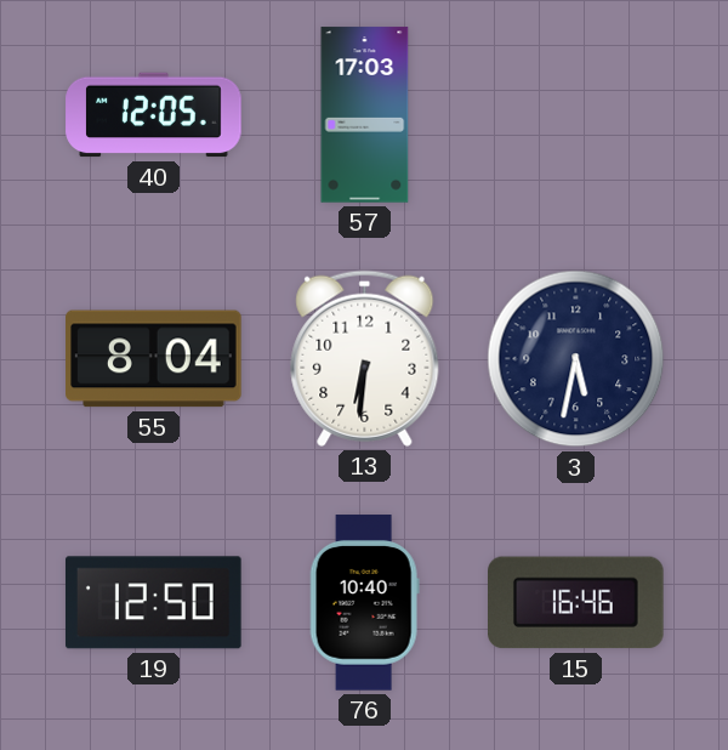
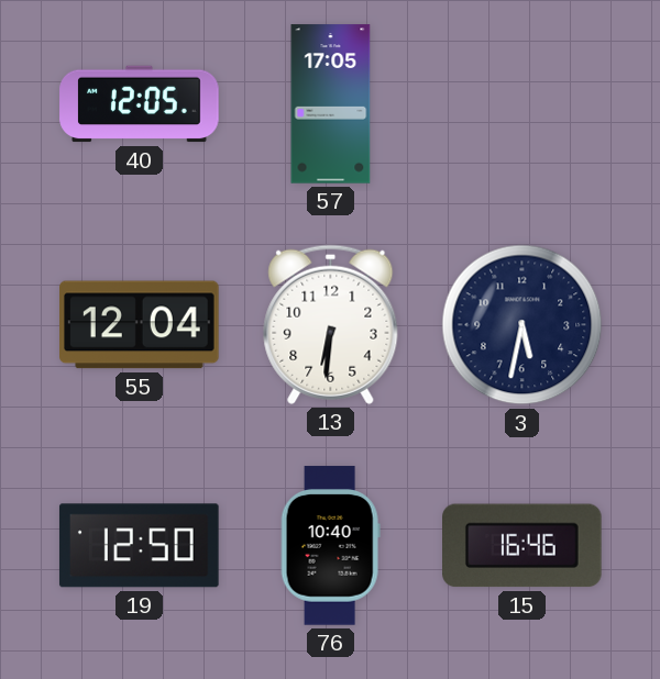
57: 17:03 -> 17:05
55: 8:04 -> 12:04
